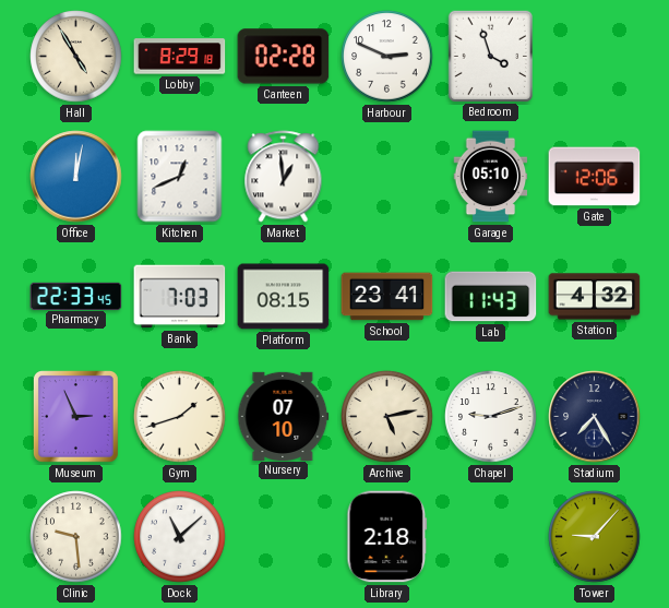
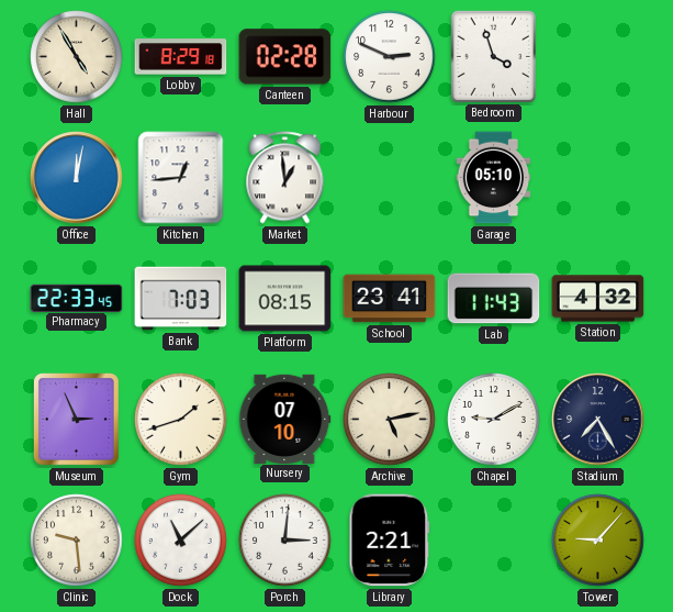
Kitchen: 12:41 -> 12:44
Gate: 12:06 -> none
Chapel: 9:12 -> 9:10
Porch: none -> 3:01
Library: 2:18 -> 2:21
